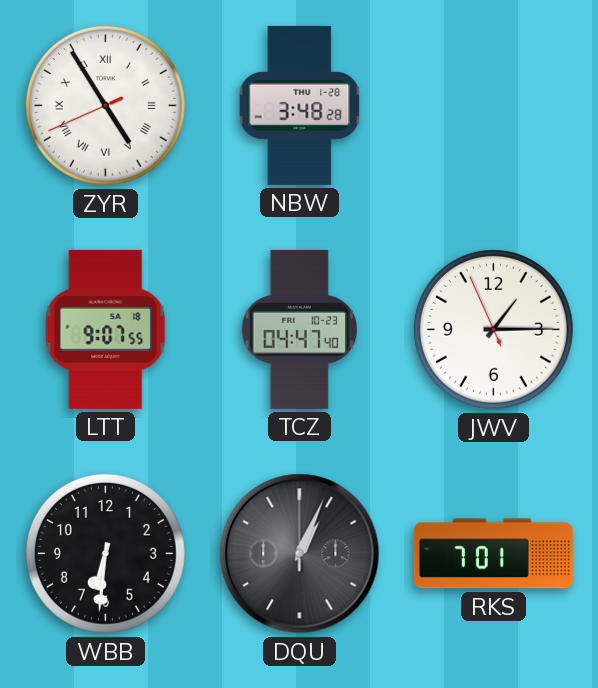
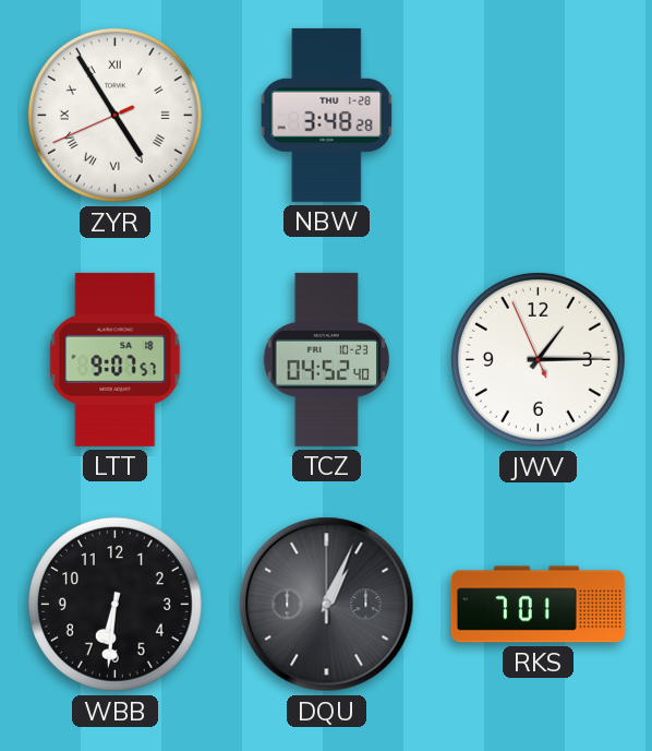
LTT: 9:07:55 -> 9:07:57
TCZ: 04:47 -> 04:52
